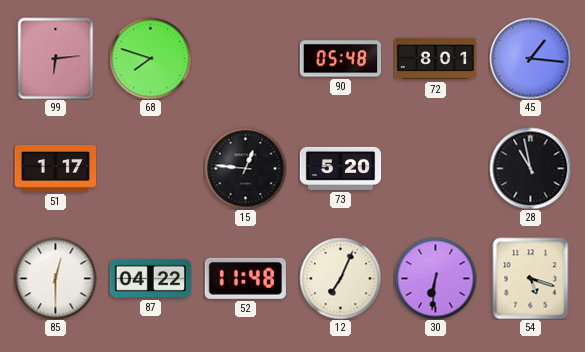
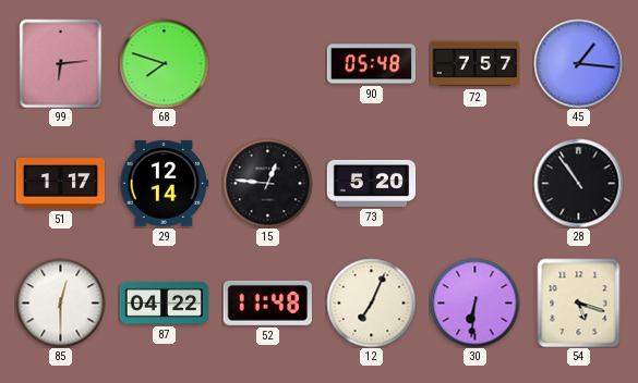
72: 8:01 -> 7:57
29: none -> 12:14
28: 10:58 -> 10:54
